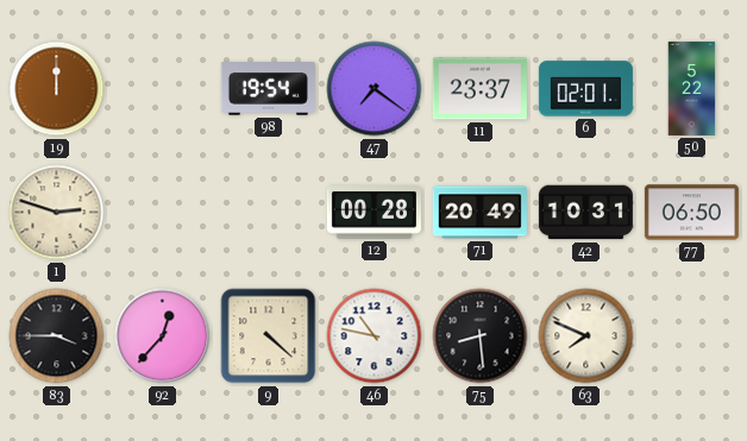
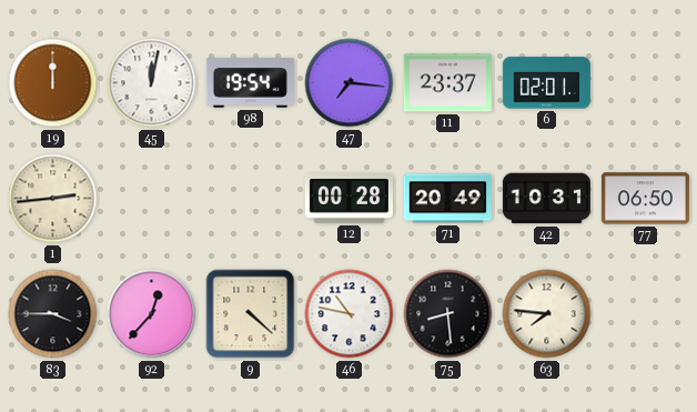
45: none -> 12:02
47: 7:21 -> 7:16
50: 5:22 -> none
1: 2:48 -> 2:44
63: 7:49 -> 7:46
